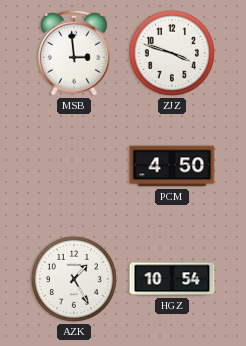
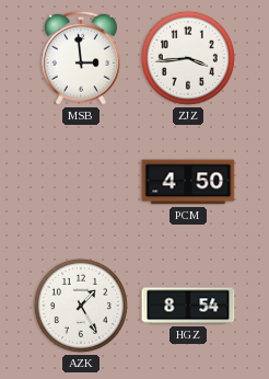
ZJZ: 3:48 -> 3:44
HGZ: 10:54 -> 8:54
